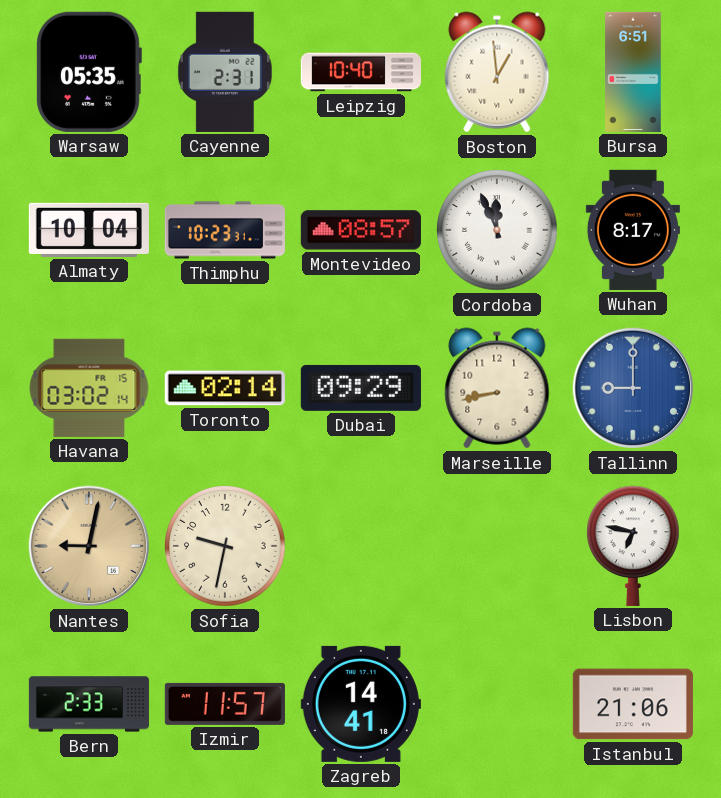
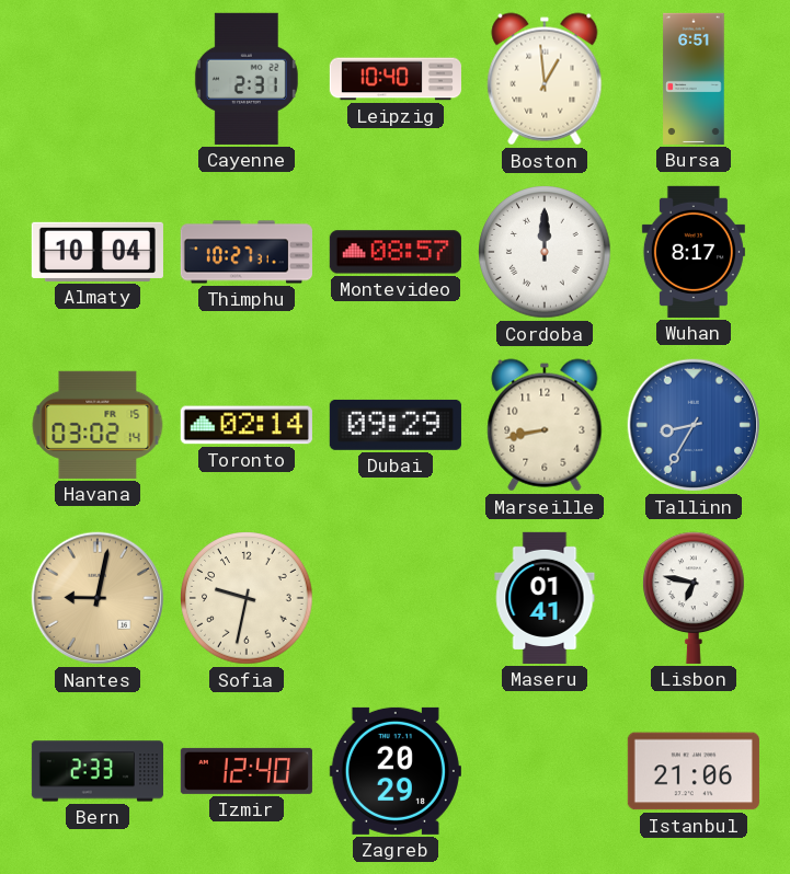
Warsaw: 05:35 -> none
Thimphu: 10:23 -> 10:27
Cordoba: 11:56 -> 12:00
Tallinn: 9:00 -> 8:35
Maseru: none -> 01:41
Izmir: 11:57 -> 12:40
Zagreb: 14:41 -> 20:29
